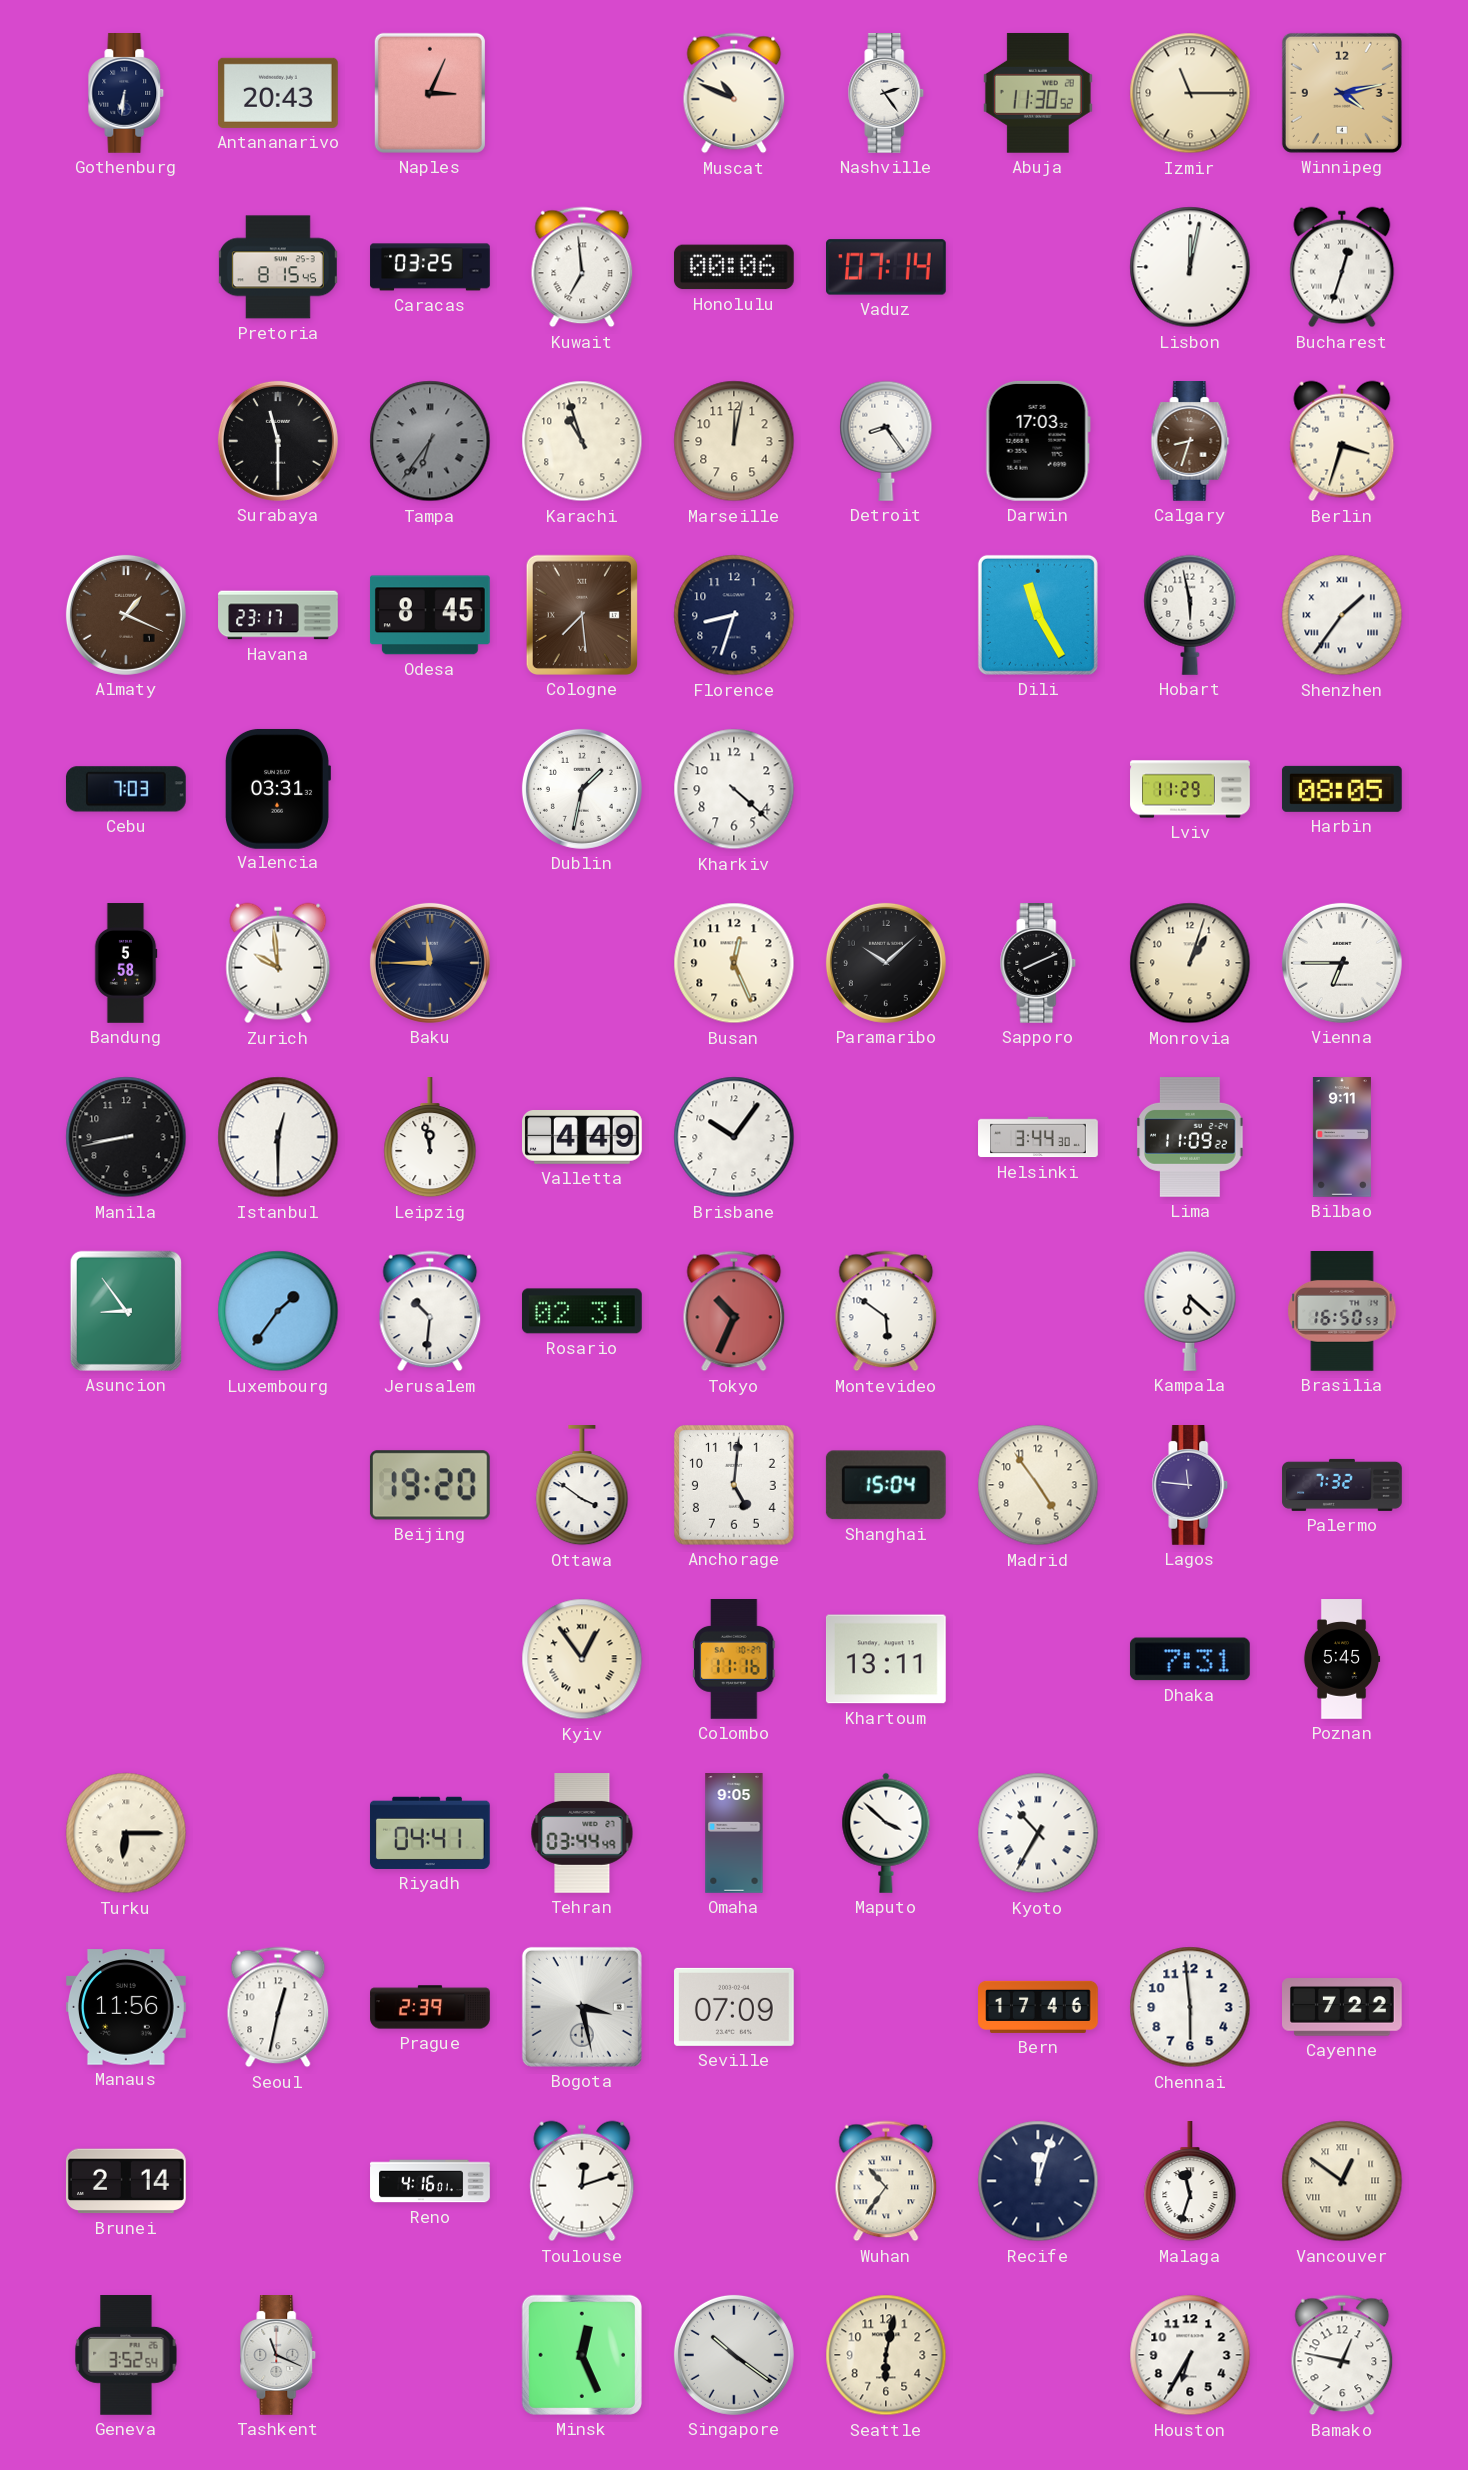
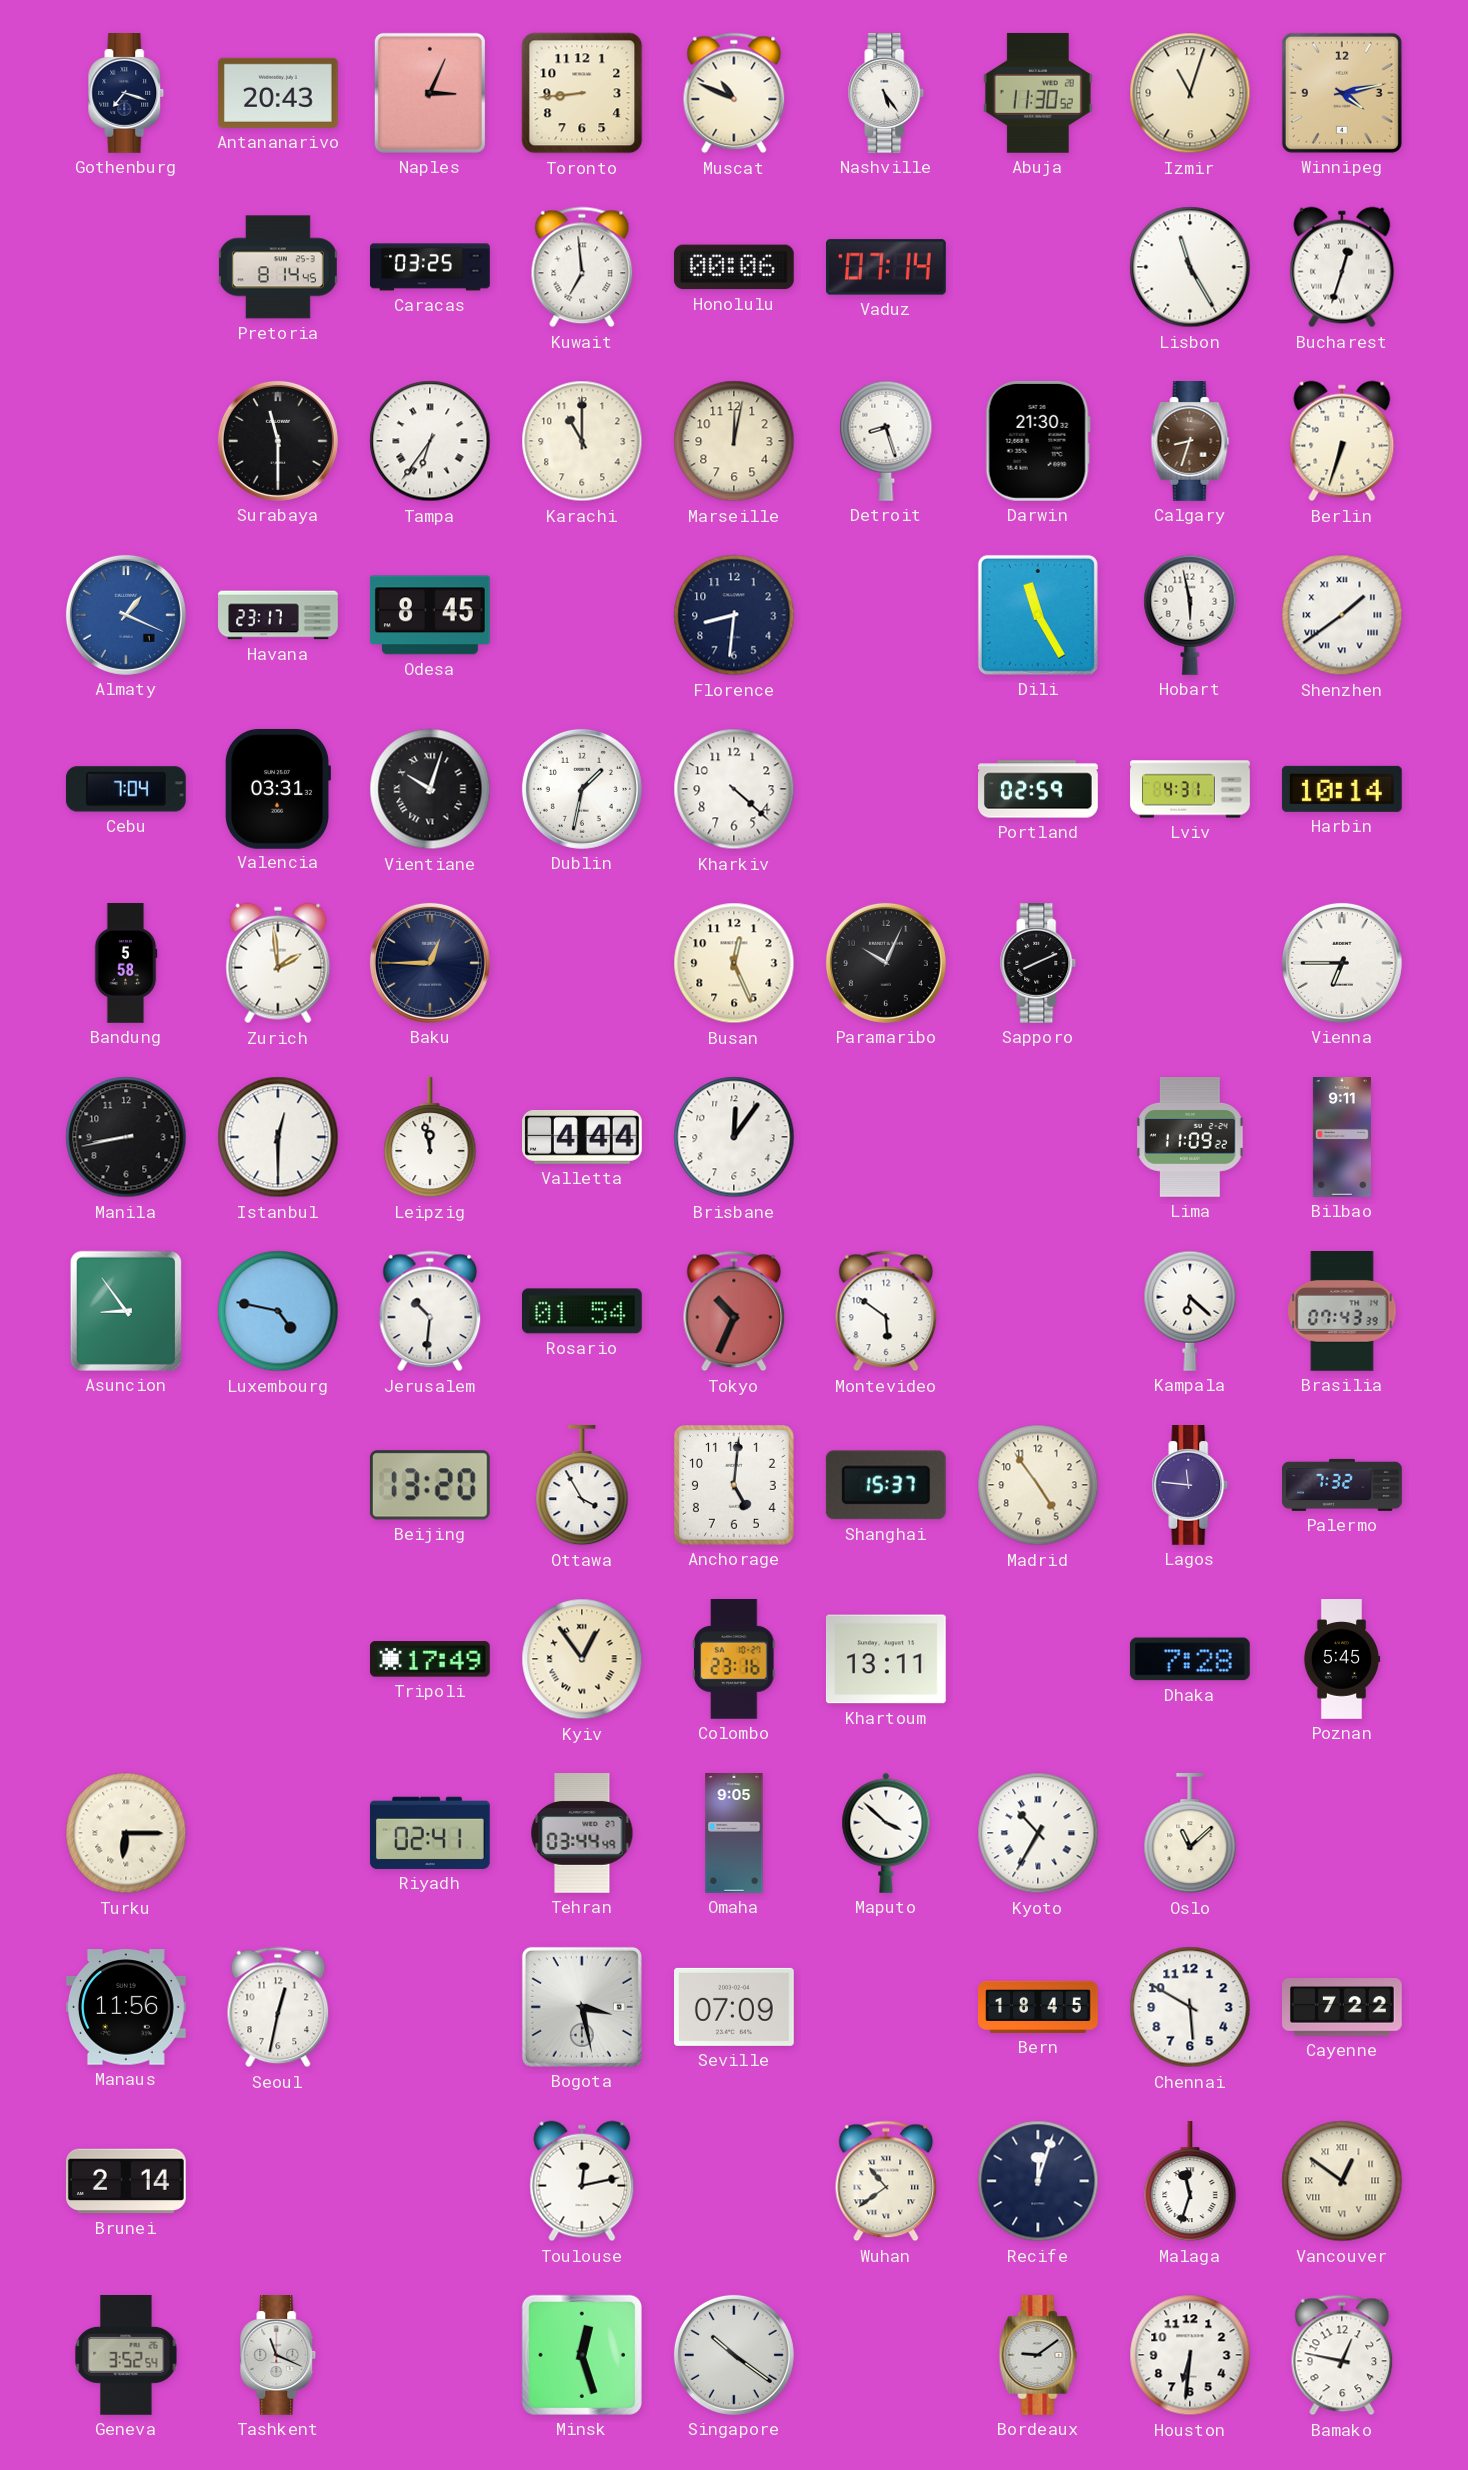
Gothenburg: 6:31 -> 7:18
Toronto: none -> 8:44
Nashville: 2:24 -> 5:24
Izmir: 11:15 -> 11:03
Pretoria: 8:15 -> 8:14
Lisbon: 12:02 -> 11:25
Tampa dial: grey -> white
Karachi: 10:57 -> 11:00
Detroit: 8:24 -> 8:27
Darwin: 17:03 -> 21:30
Berlin: 3:33 -> 6:33
Almaty dial: brown -> blue
Cologne: 7:29 -> none
Florence: 8:33 -> 8:31
Shenzhen: 1:36 -> 1:39
Cebu: 7:03 -> 7:04
Vientiane: none -> 10:03
Portland: none -> 02:59
Lviv: 11:29 -> 4:31
Harbin: 08:05 -> 10:14
Zurich: 9:59 -> 1:59
Baku: 11:45 -> 12:45
Paramaribo: 10:08 -> 10:04
Monrovia: 1:03 -> none
Valletta: 4:49 -> 4:44
Brisbane: 10:06 -> 12:06
Helsinki: 3:44 -> none
Luxembourg: 1:36 -> 4:47
Rosario: 02:31 -> 01:54
Brasilia: 16:50 -> 07:43
Beijing: 19:20 -> 13:20
Ottawa: 3:51 -> 3:55
Shanghai: 15:04 -> 15:37
Tripoli: none -> 17:49
Colombo: 11:16 -> 23:16
Dhaka: 7:31 -> 7:28
Riyadh: 04:41 -> 02:41
Oslo: none -> 11:08
Prague: 2:39 -> none
Bern: 17:46 -> 18:45
Chennai: 5:59 -> 5:50
Reno: 4:16 -> none
Toulouse: 12:12 -> 12:13
Wuhan: 10:36 -> 10:39
Minsk: 12:26 -> 12:27
Seattle: 6:02 -> none
Bordeaux: none -> 9:09
Houston: 6:35 -> 6:31
